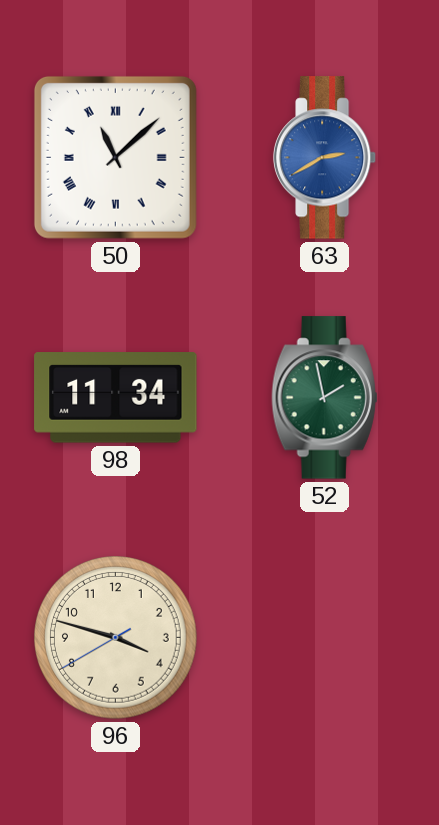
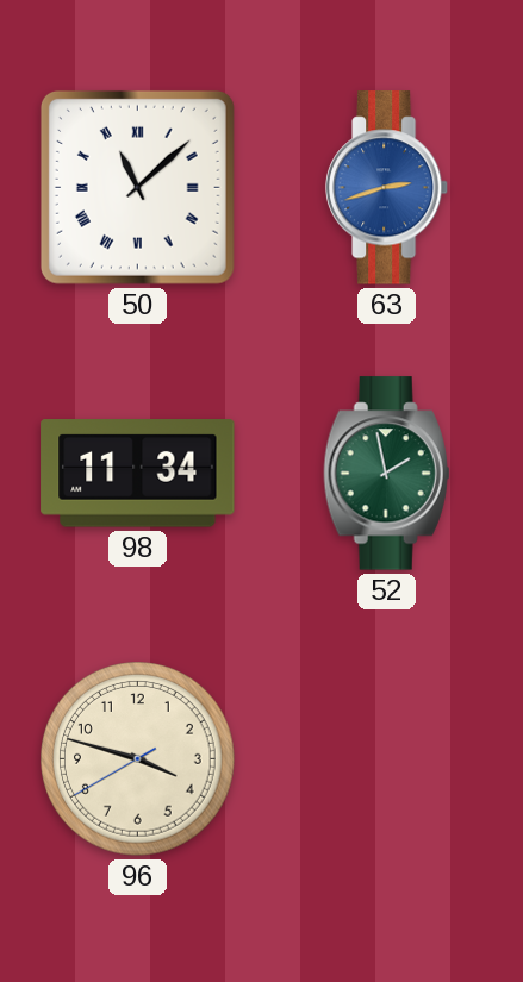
63: 2:40 -> 2:42
